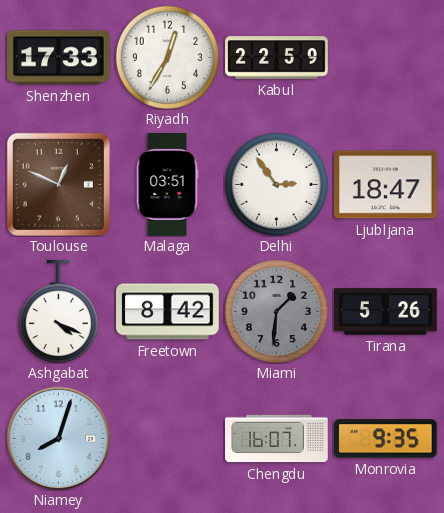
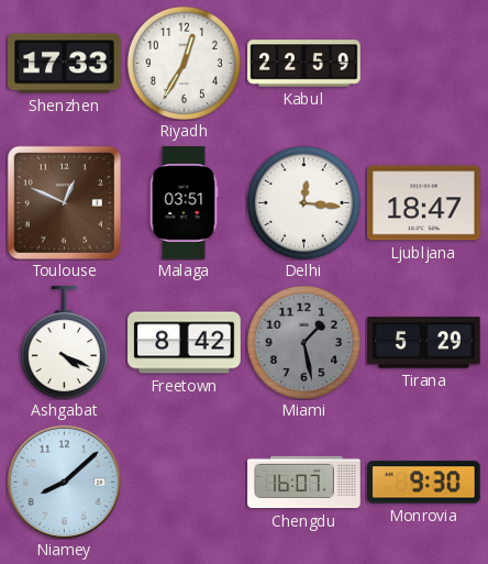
Delhi: 2:54 -> 12:16
Miami: 1:31 -> 1:28
Tirana: 5:26 -> 5:29
Niamey: 8:03 -> 8:08
Monrovia: 9:35 -> 9:30
